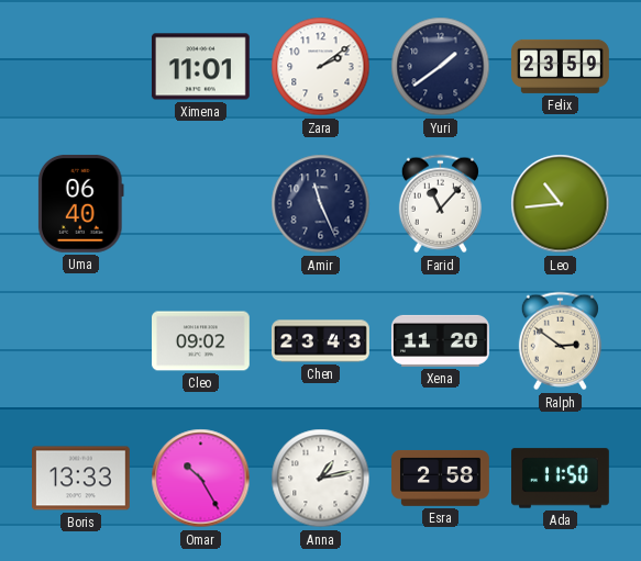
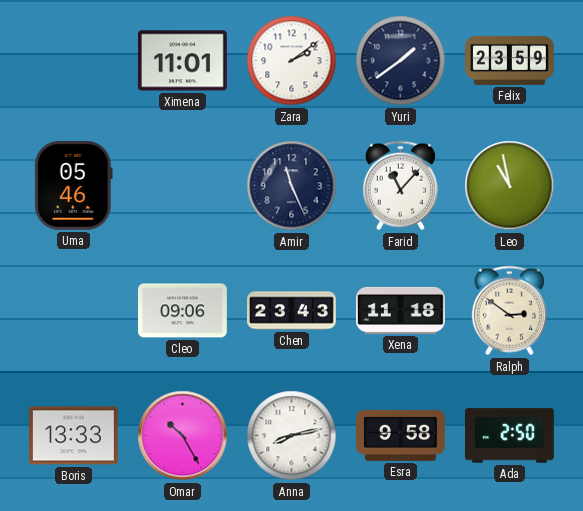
Uma: 06:40 -> 05:46
Leo: 10:44 -> 10:58
Cleo: 09:02 -> 09:06
Xena: 11:20 -> 11:18
Anna: 1:13 -> 8:13
Esra: 2:58 -> 9:58
Ada: 11:50 -> 2:50
